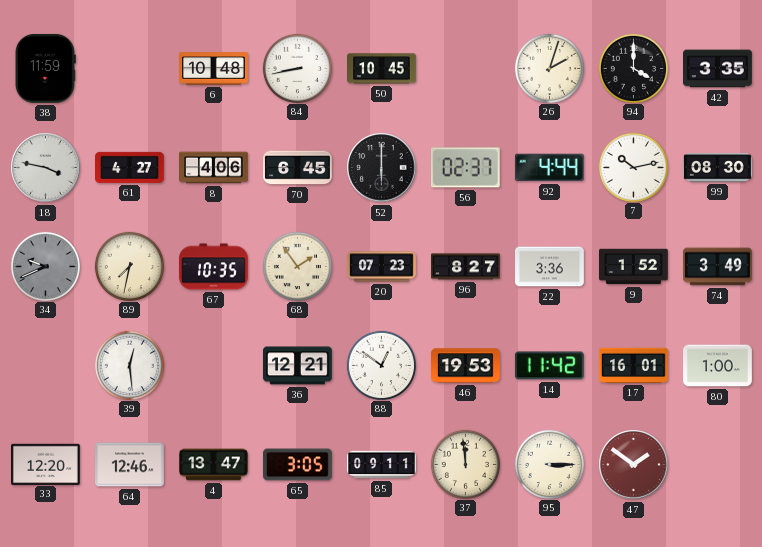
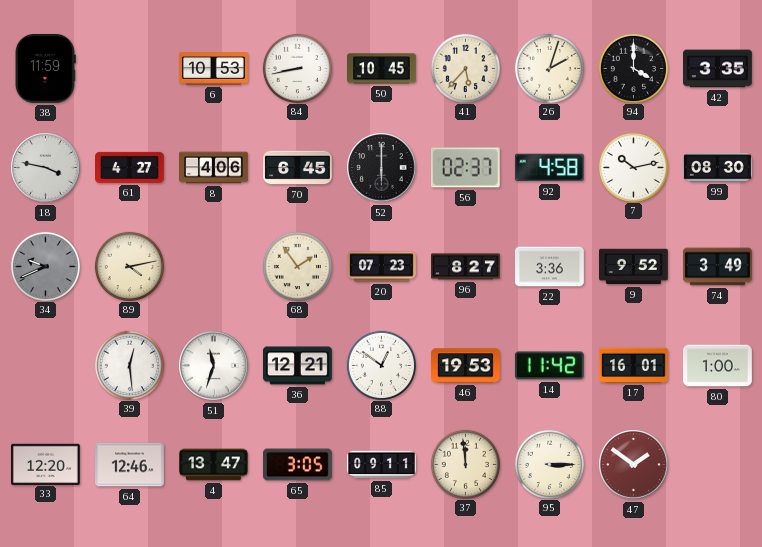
6: 10:48 -> 10:53
41: none -> 5:37
92: 4:44 -> 4:58
89: 7:32 -> 4:13
67: 10:35 -> none
9: 1:52 -> 9:52
51: none -> 11:33
